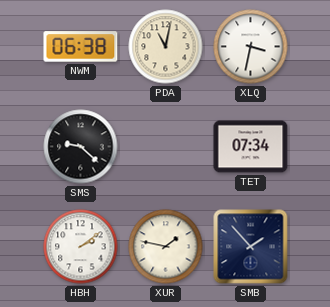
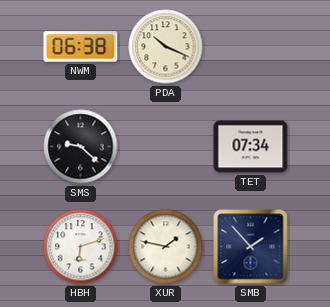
PDA: 11:02 -> 10:19
XLQ: 3:32 -> none
HBH: 2:09 -> 6:12
